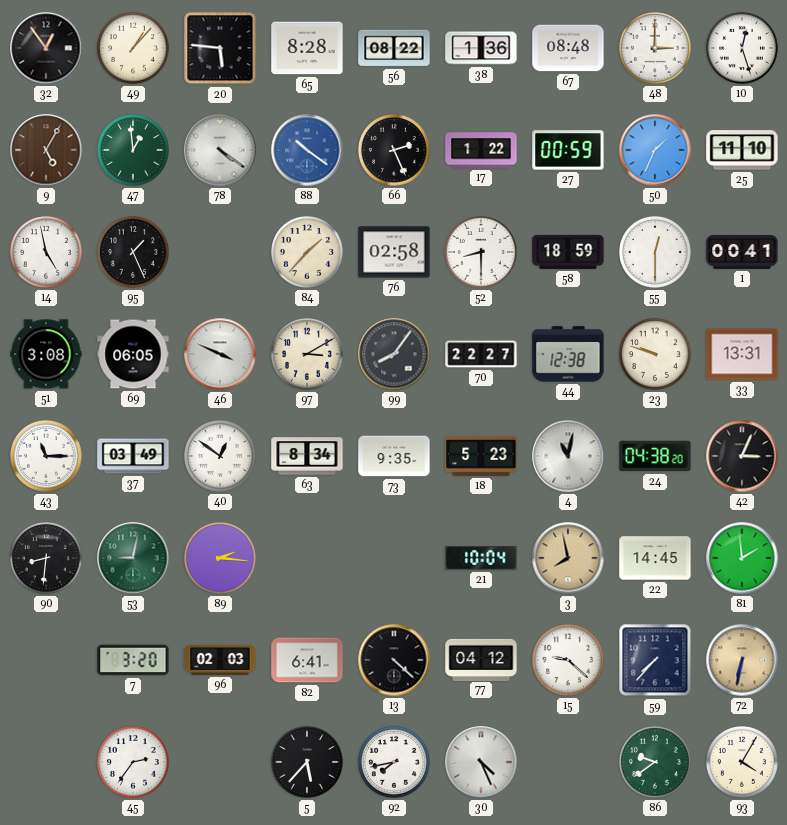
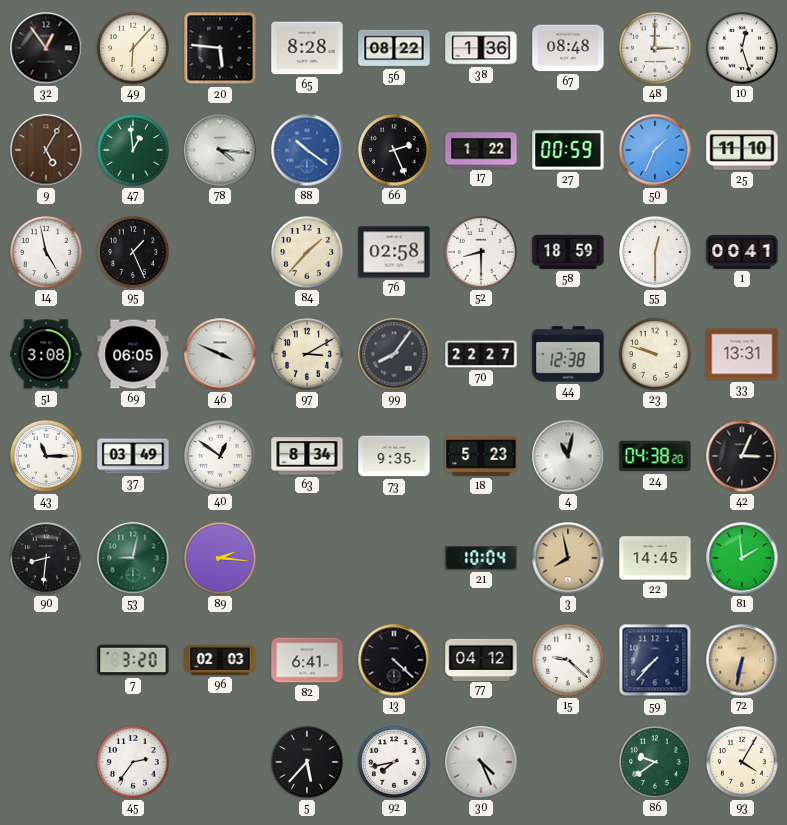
49: 1:07 -> 6:07
78: 4:21 -> 4:16
